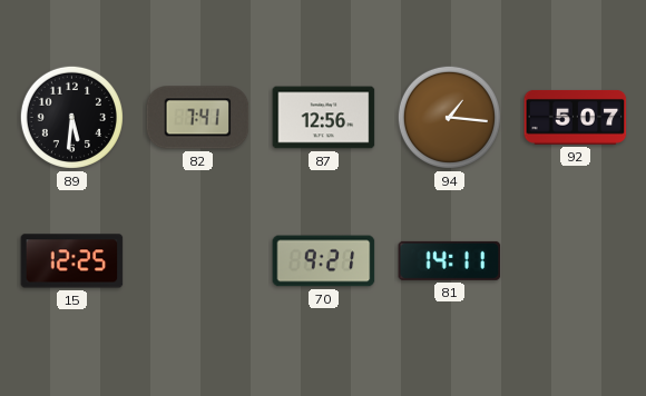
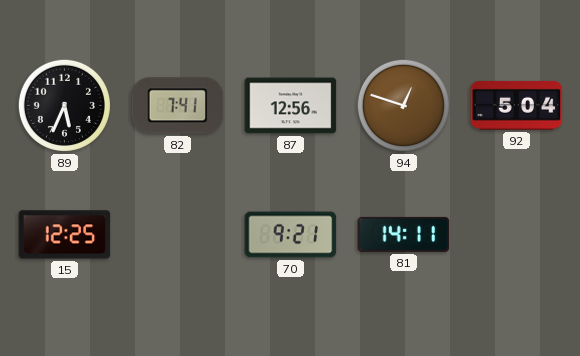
89: 5:31 -> 5:34
94: 1:16 -> 12:48
92: 5:07 -> 5:04
